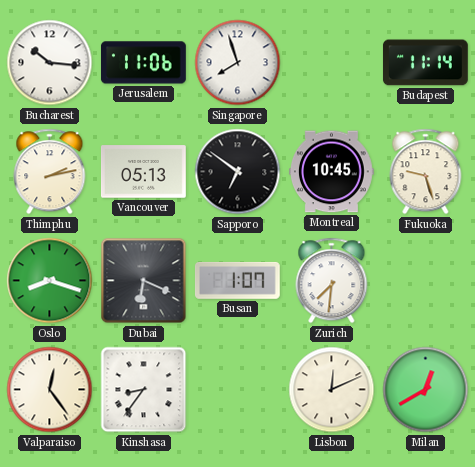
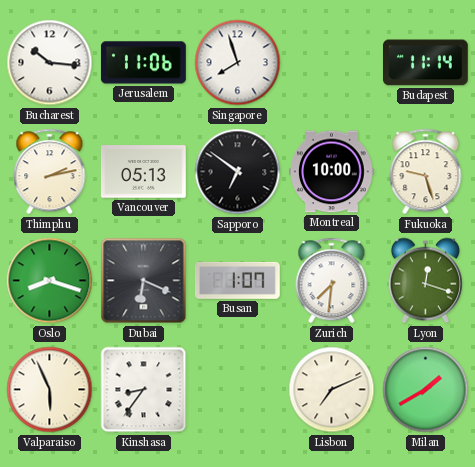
Montreal: 10:45 -> 10:00
Lyon: none -> 12:18
Valparaiso: 12:24 -> 5:56
Lisbon: 12:11 -> 7:11
Milan: 12:40 -> 1:40
